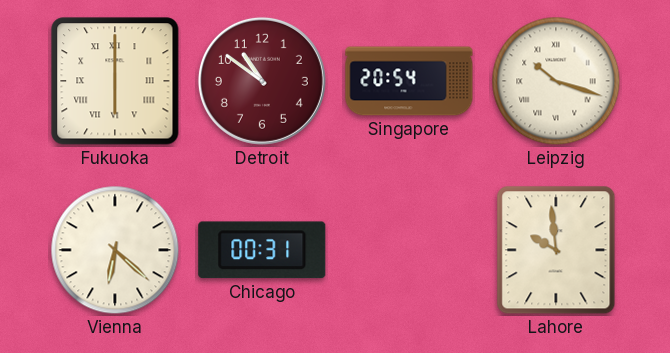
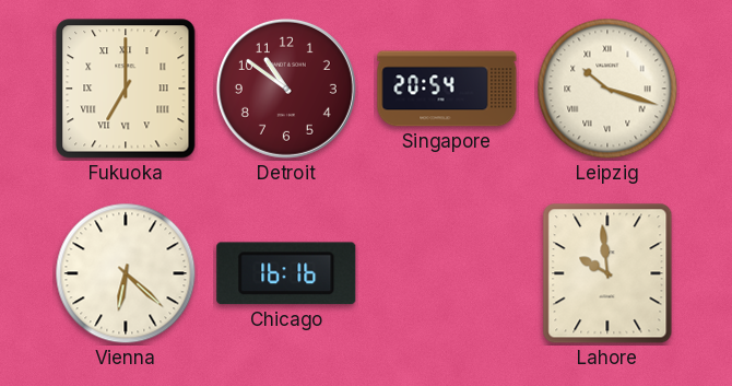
Fukuoka: 6:00 -> 7:00
Chicago: 00:31 -> 16:16
